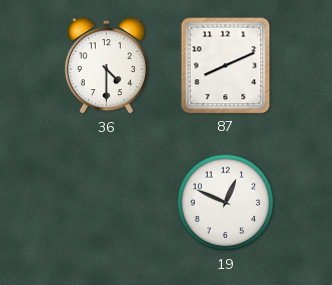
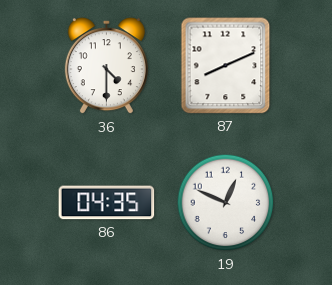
86: none -> 04:35
